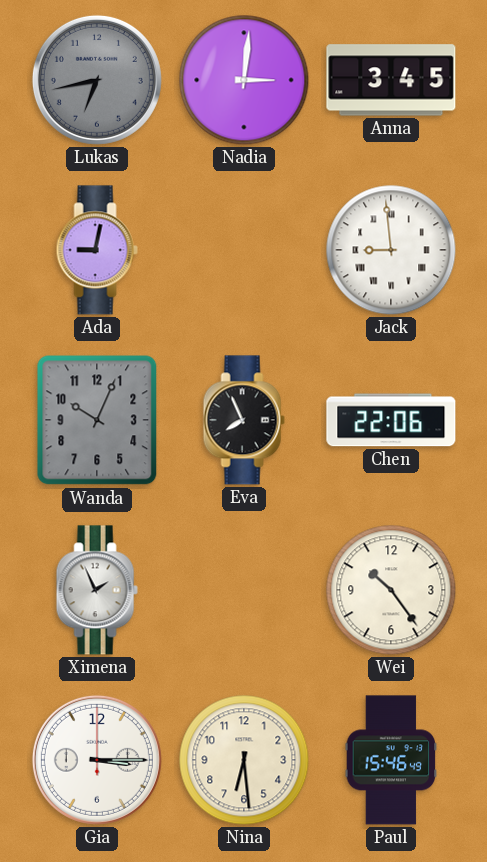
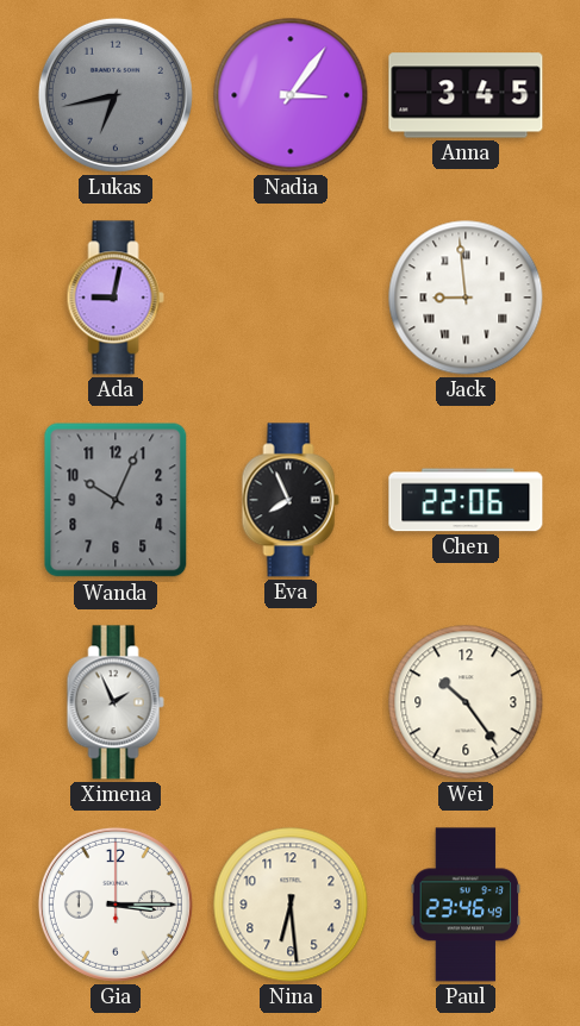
Nadia: 3:01 -> 3:06
Paul: 15:46 -> 23:46
